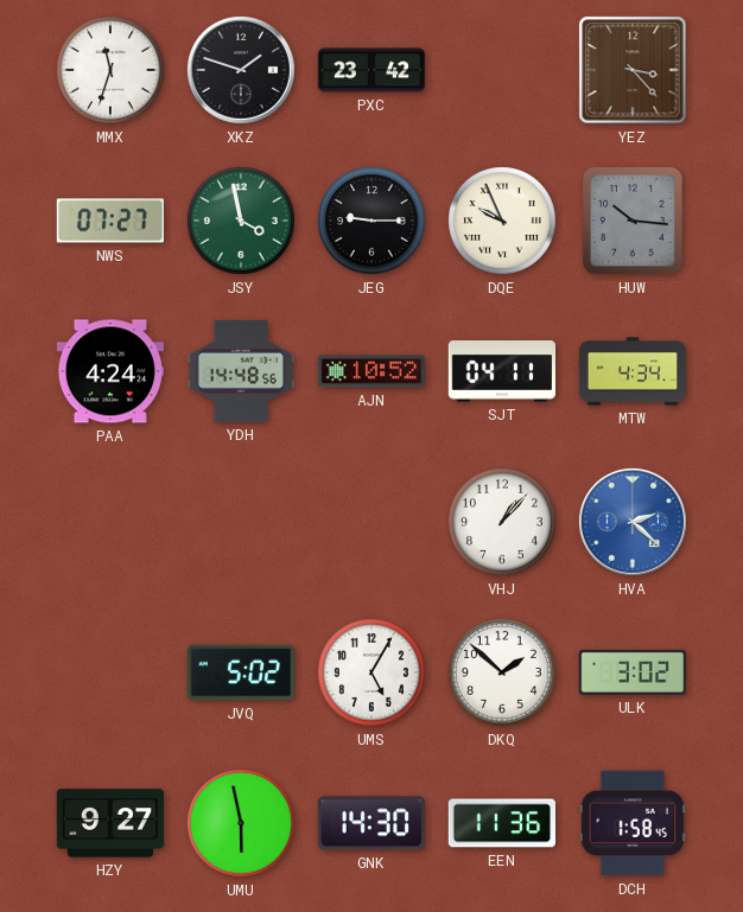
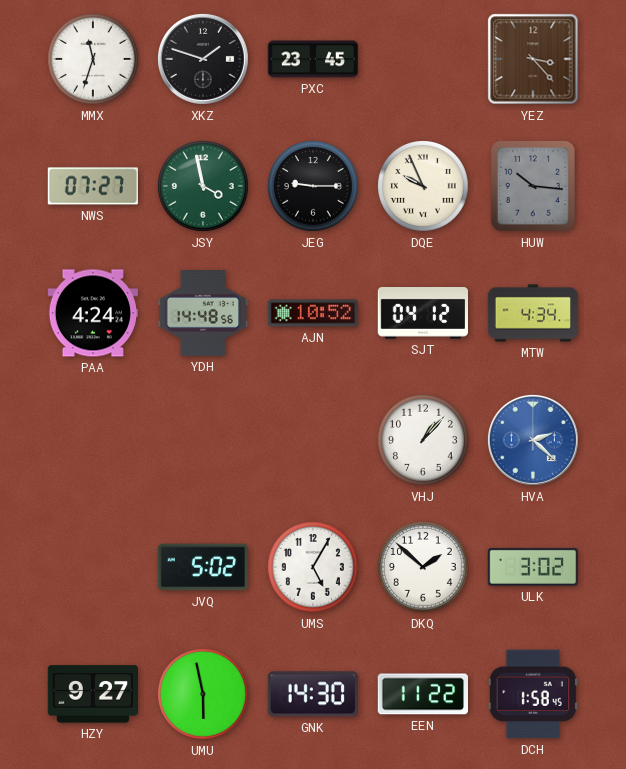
PXC: 23:42 -> 23:45
SJT: 04:11 -> 04:12
EEN: 11:36 -> 11:22
